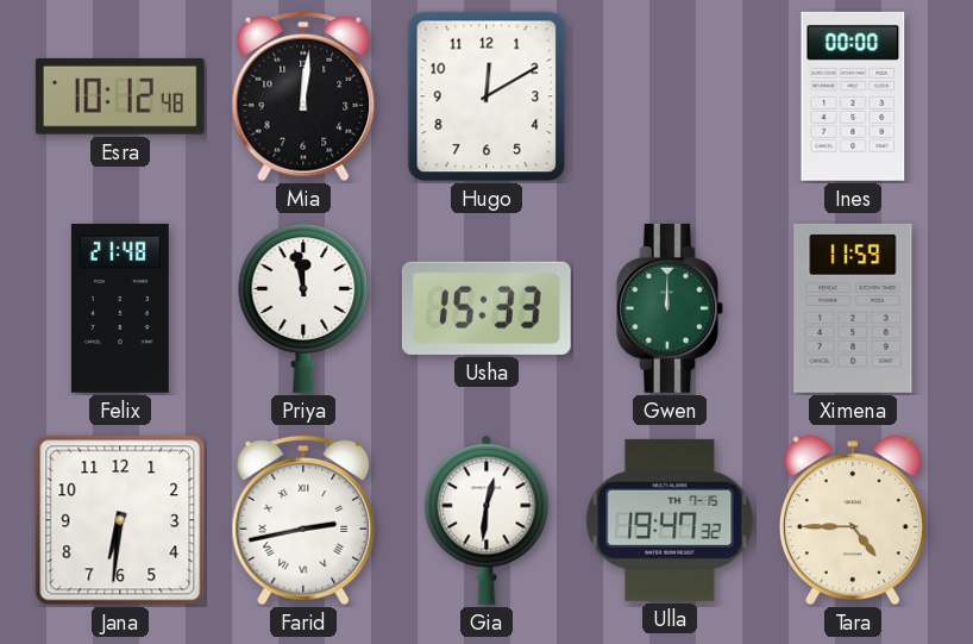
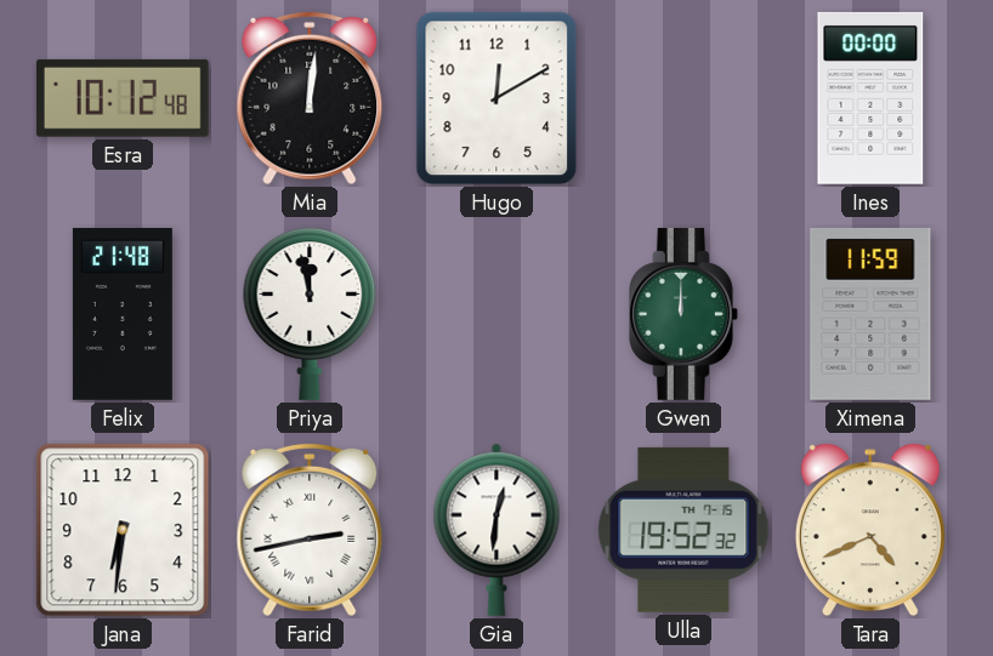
Usha: 15:33 -> none
Ulla: 19:47 -> 19:52
Tara: 4:45 -> 4:41
